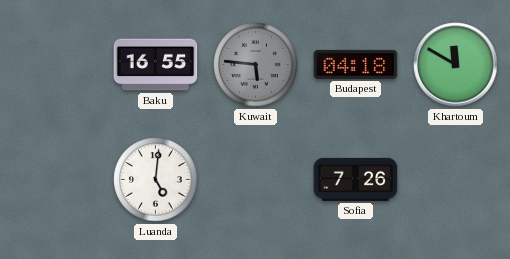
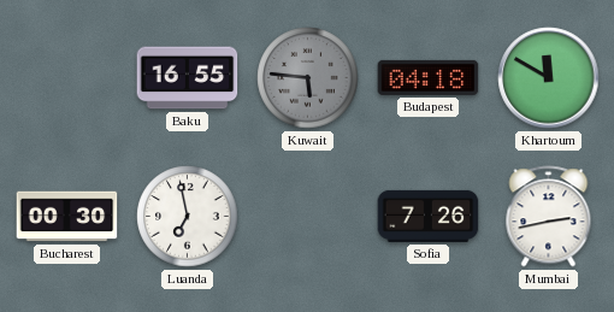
Bucharest: none -> 00:30
Luanda: 5:01 -> 6:58
Mumbai: none -> 2:43
